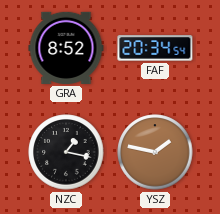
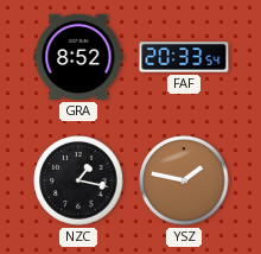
FAF: 20:34 -> 20:33
